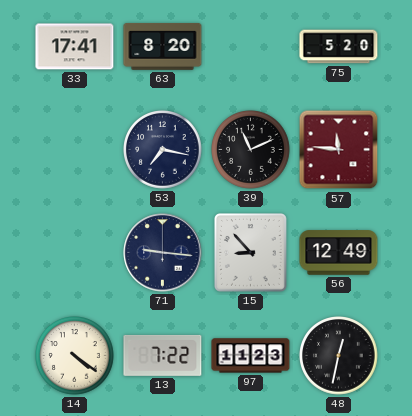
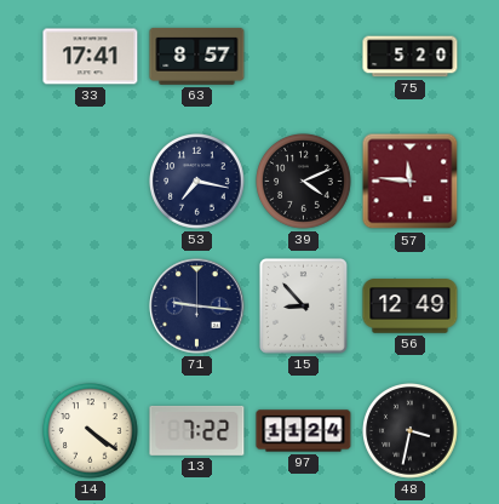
63: 8:20 -> 8:57
39: 11:11 -> 4:11
97: 11:23 -> 11:24
48: 12:32 -> 3:32
